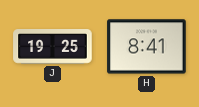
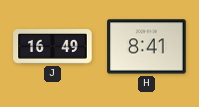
J: 19:25 -> 16:49
